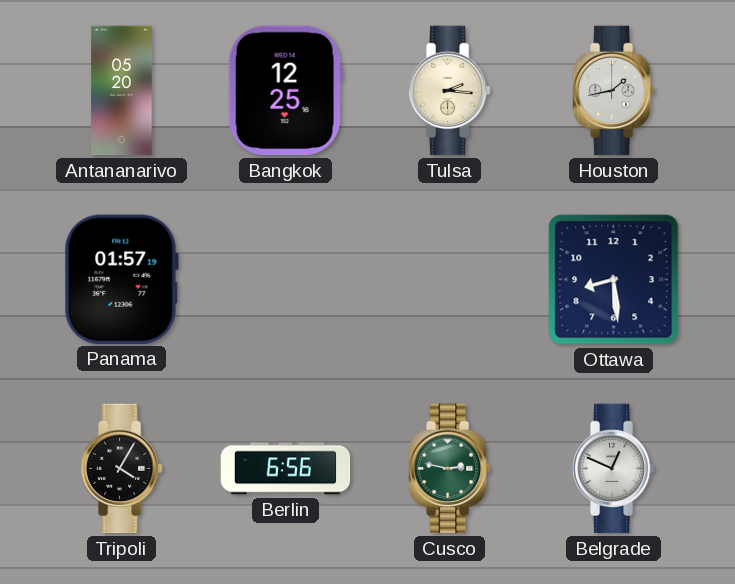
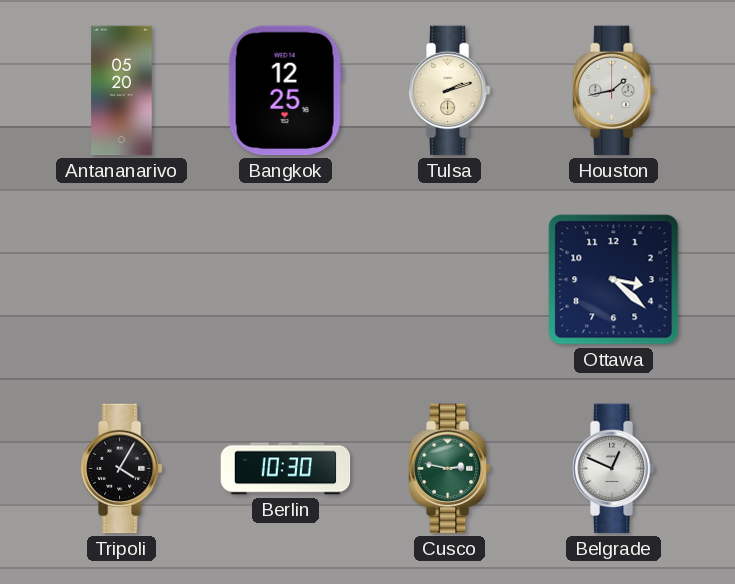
Tulsa: 2:16 -> 2:12
Panama: 01:57 -> none
Ottawa: 8:29 -> 3:22
Berlin: 6:56 -> 10:30
